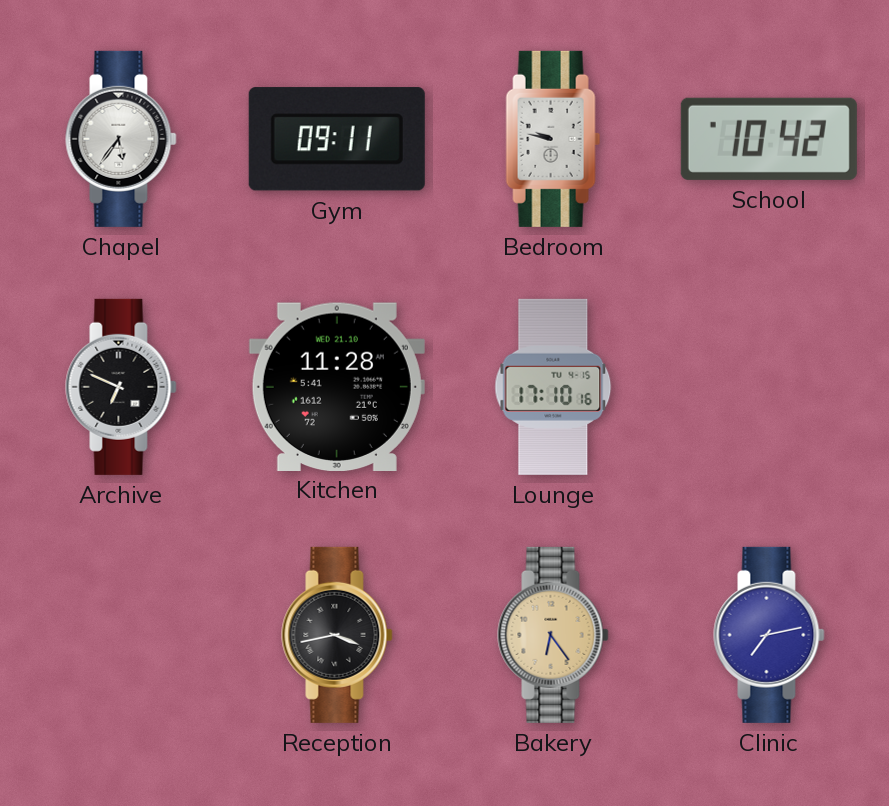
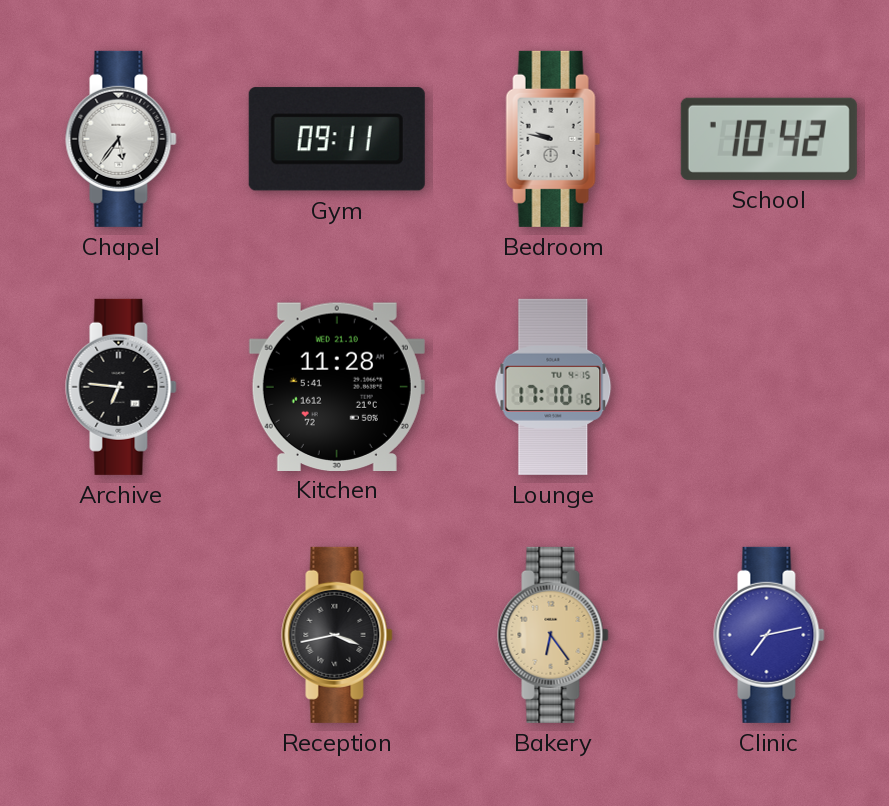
Archive: 6:49 -> 6:46
